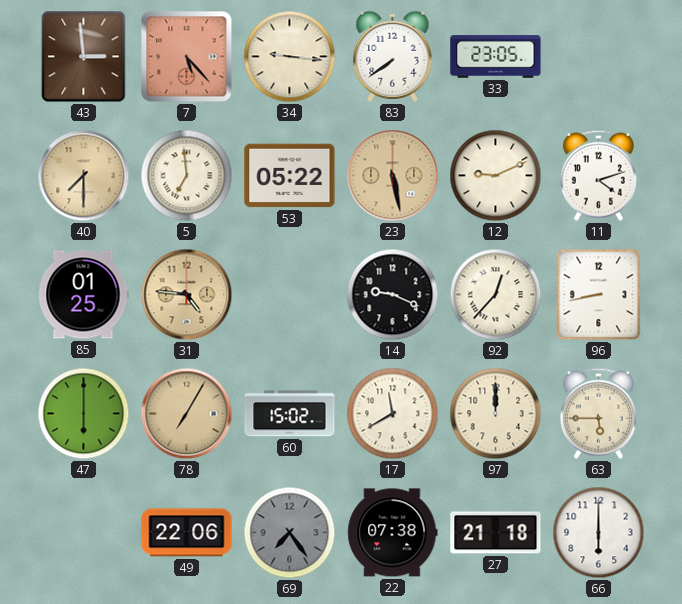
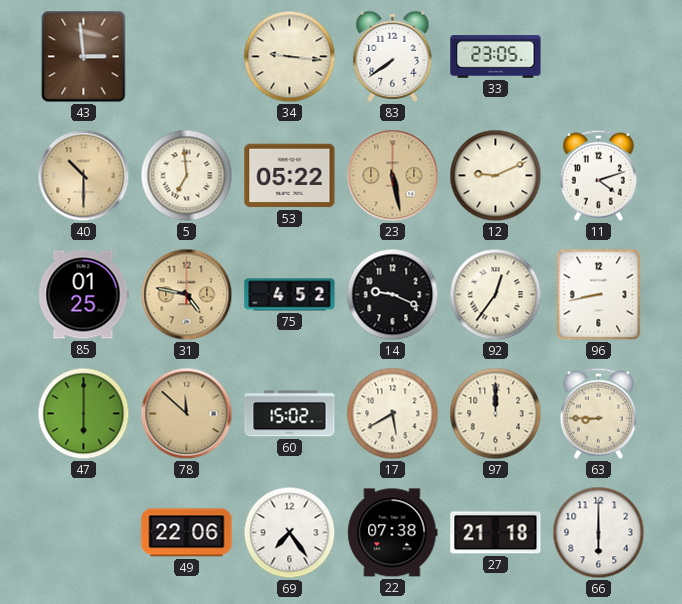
7: 5:23 -> none
40: 7:30 -> 10:30
31: 4:46 -> 4:47
75: none -> 4:52
92: 12:37 -> 12:36
78: 7:05 -> 11:52
17: 11:40 -> 5:40
63: 5:45 -> 8:45
69 dial: grey -> white
